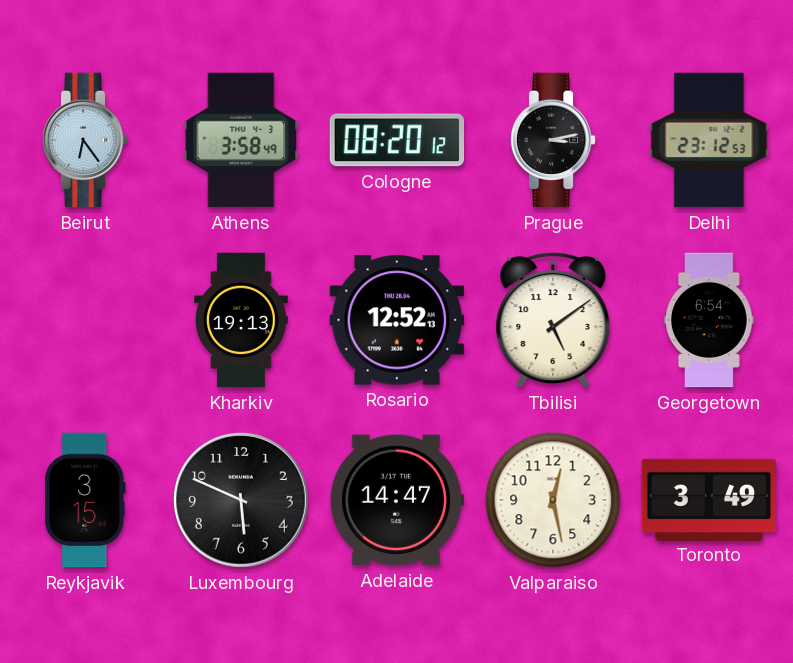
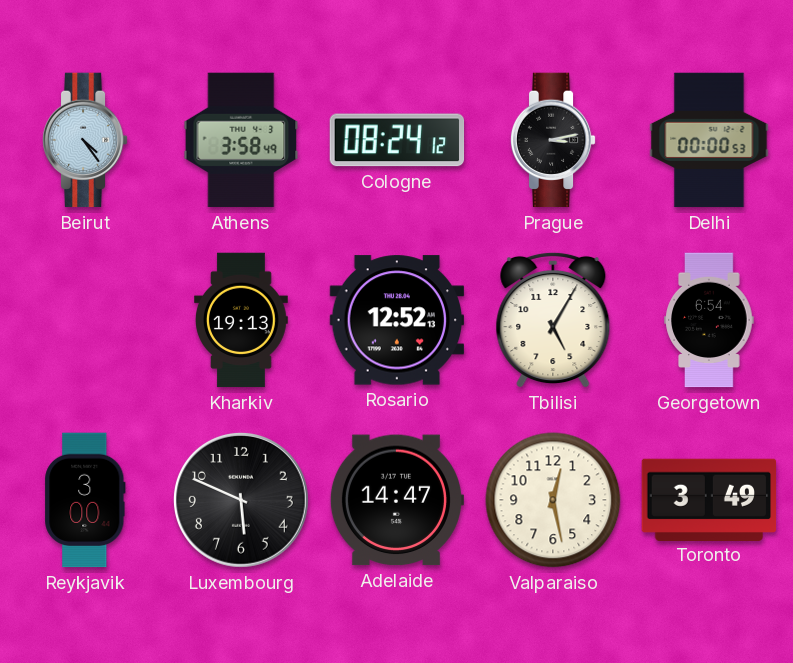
Beirut: 6:24 -> 4:24
Cologne: 08:20 -> 08:24
Delhi: 23:12 -> 00:00
Tbilisi: 5:09 -> 5:05
Reykjavik: 3:15 -> 3:00
